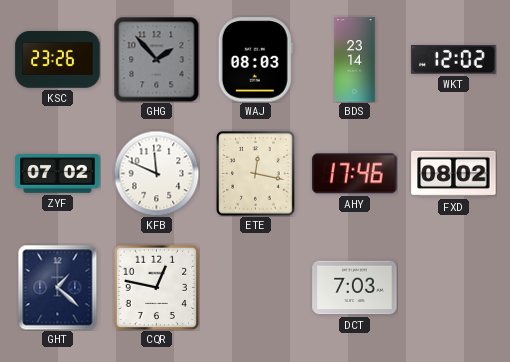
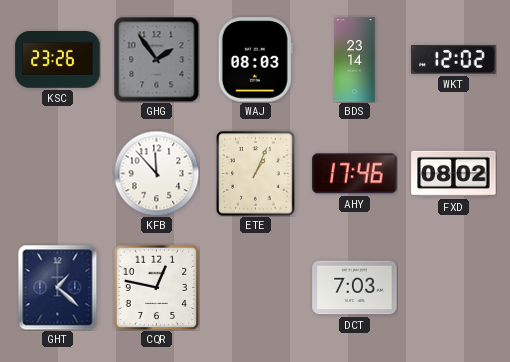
GHG: 1:53 -> 1:54
ZYF: 07:02 -> none
KFB: 11:49 -> 11:53
ETE: 12:17 -> 1:04
